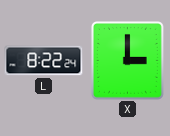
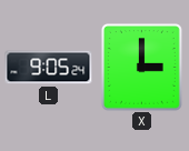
L: 8:22 -> 9:05
